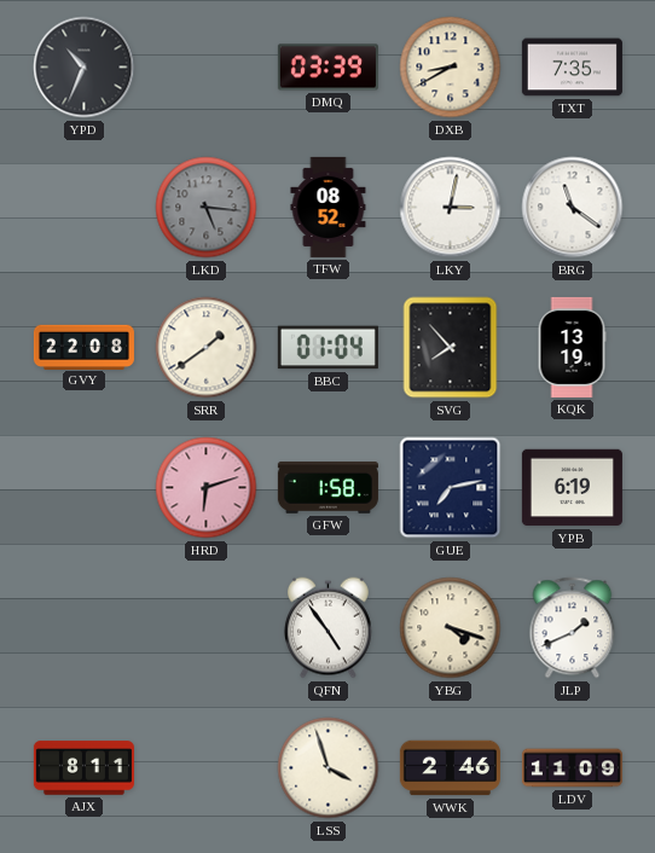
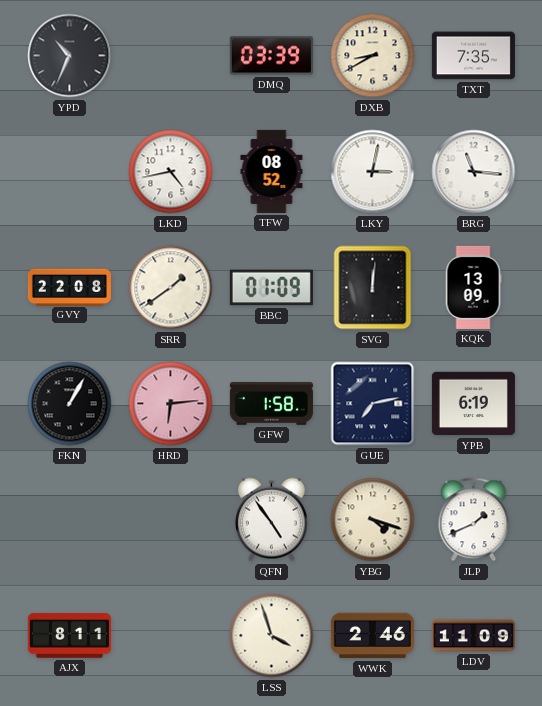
LKD: 5:16 -> 4:43
LKD dial: grey -> white
BRG: 11:21 -> 11:16
BBC: 01:04 -> 01:09
SVG: 7:53 -> 12:01
KQK: 13:19 -> 13:09
FKN: none -> 1:05
HRD: 6:12 -> 6:14
